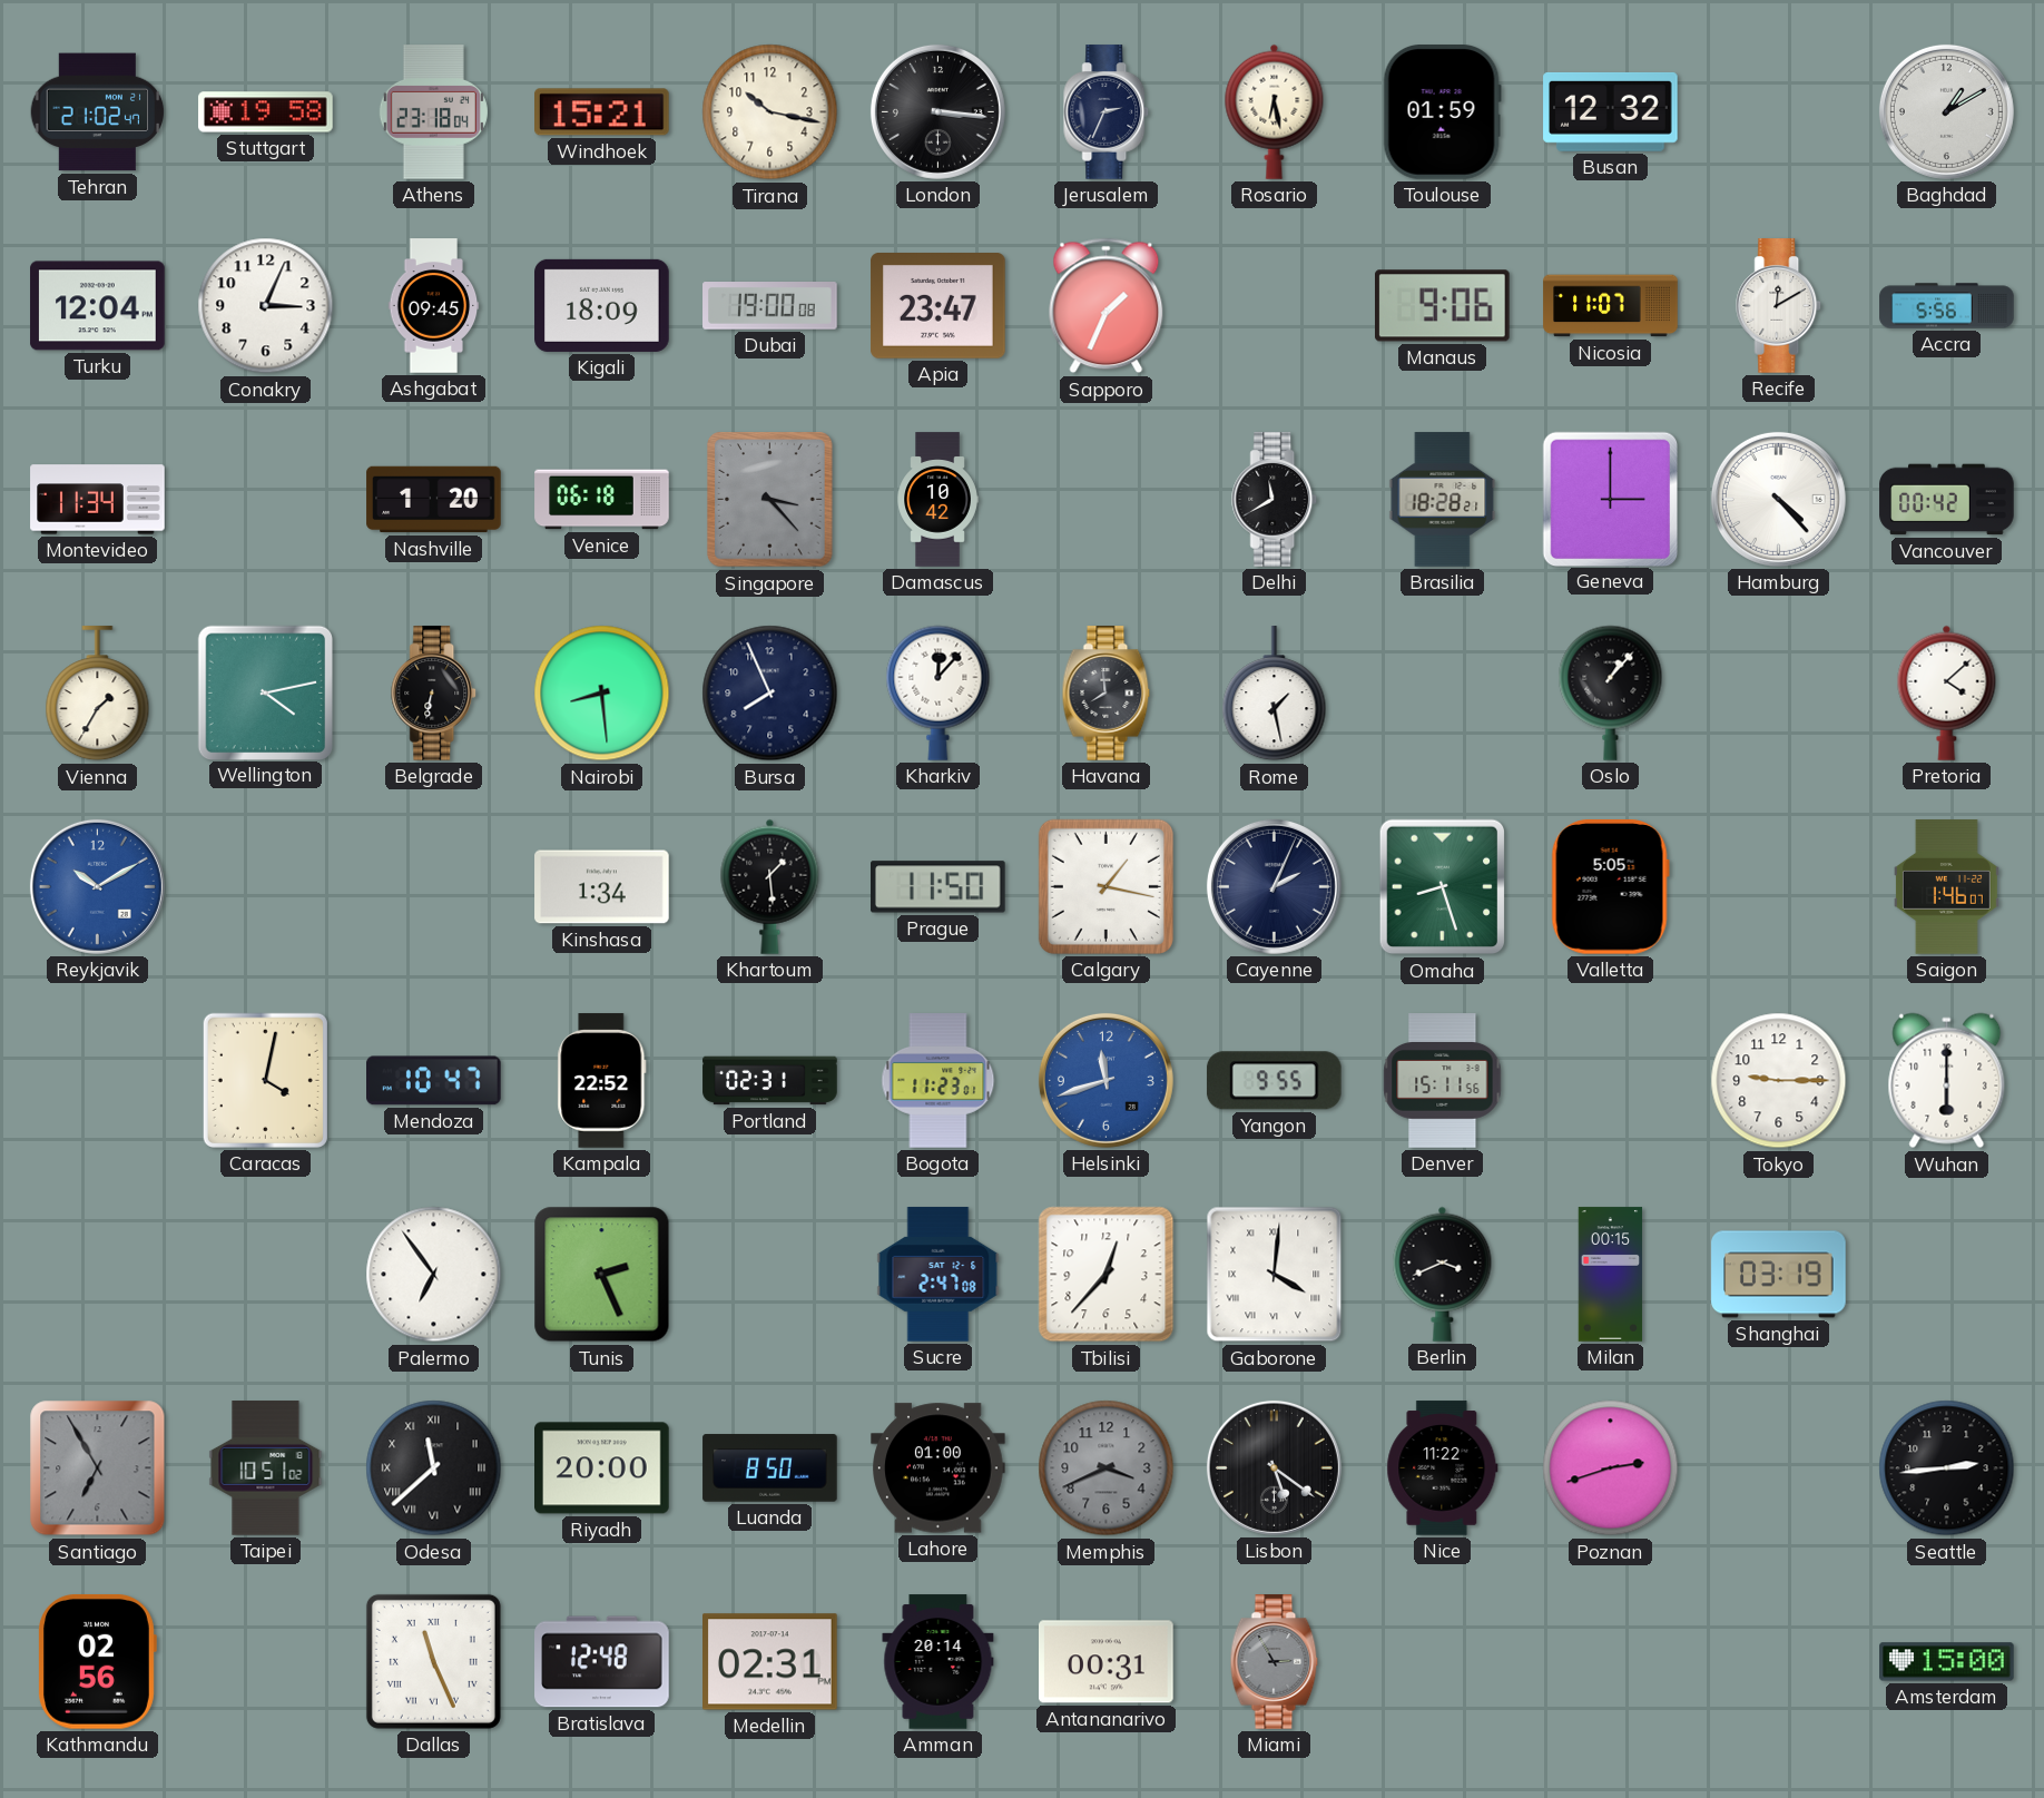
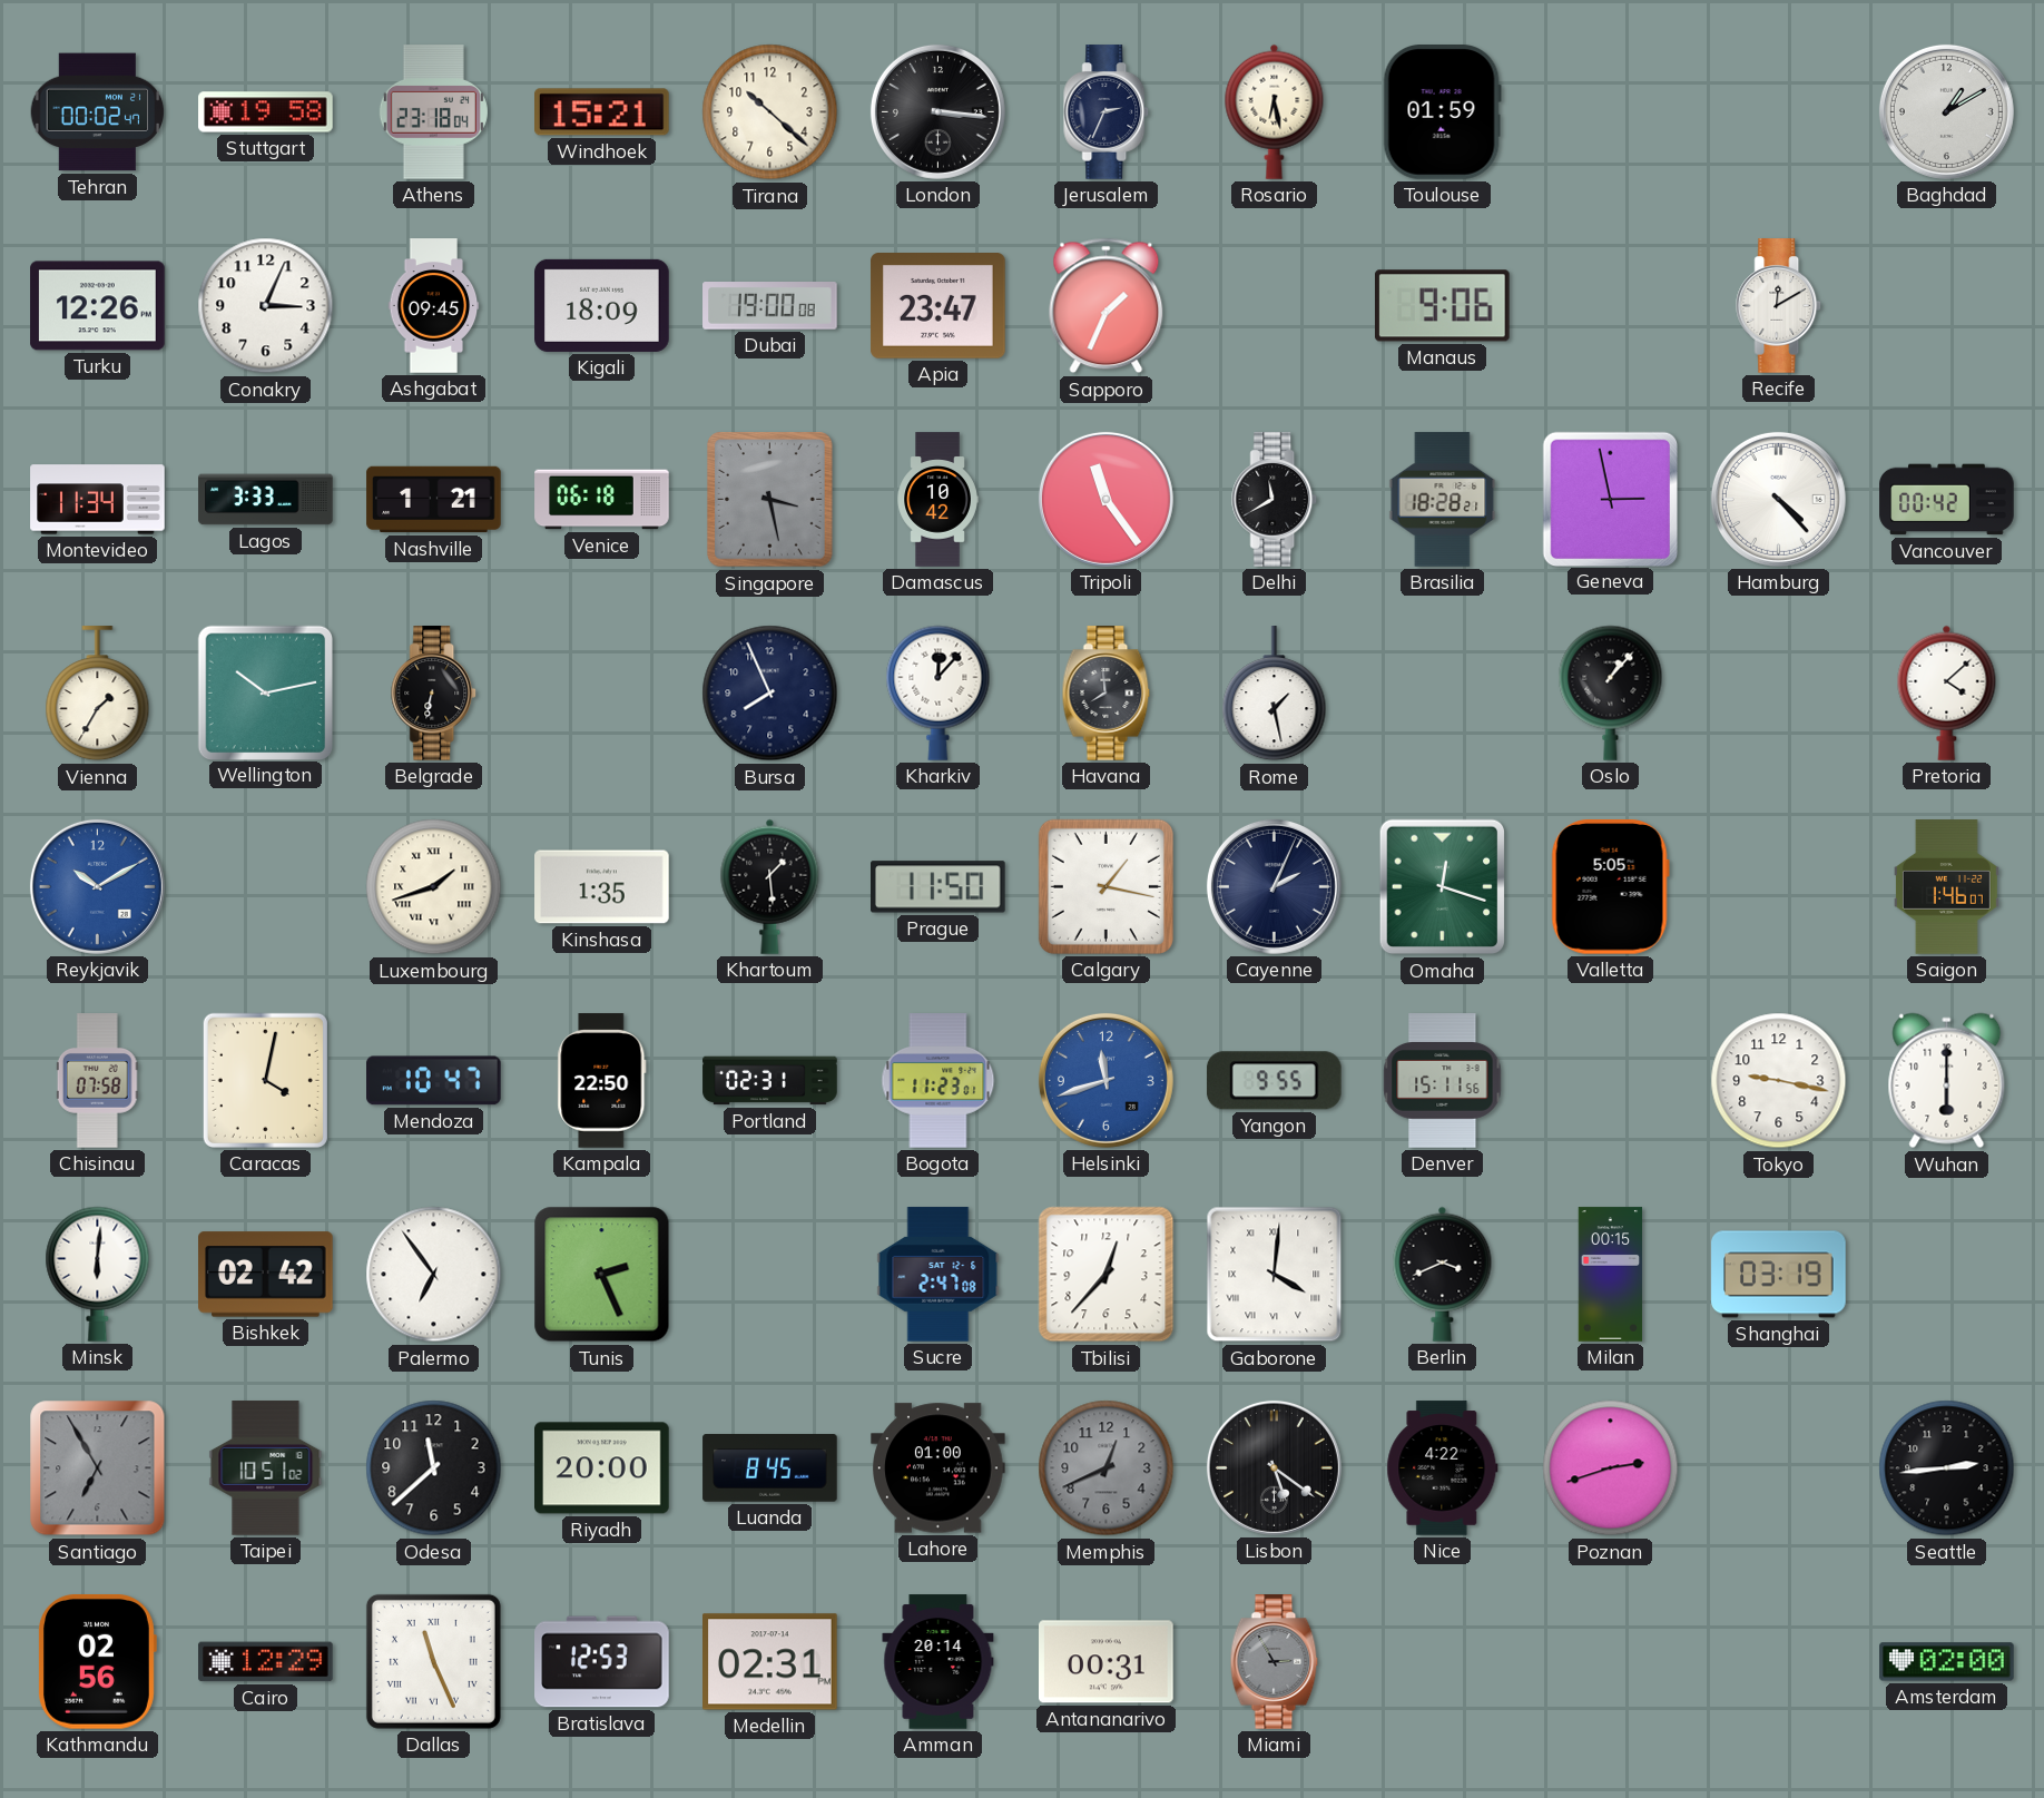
Tehran: 21:02 -> 00:02
Tirana: 10:17 -> 10:22
Busan: 12:32 -> none
Turku: 12:04 -> 12:26
Nicosia: 11:07 -> none
Accra: 5:56 -> none
Lagos: none -> 3:33
Nashville: 1:20 -> 1:21
Singapore: 3:23 -> 3:28
Tripoli: none -> 11:24
Geneva: 3:00 -> 2:58
Wellington: 4:13 -> 10:13
Nairobi: 8:29 -> none
Luxembourg: none -> 1:42
Kinshasa: 1:34 -> 1:35
Omaha: 8:27 -> 12:18
Chisinau: none -> 07:58
Kampala: 22:52 -> 22:50
Tokyo: 9:15 -> 9:17
Minsk: none -> 6:01
Bishkek: none -> 02:42
Odesa numerals: Roman -> Arabic
Luanda: 8:50 -> 8:45
Memphis: 3:41 -> 12:41
Nice: 11:22 -> 4:22
Cairo: none -> 12:29
Bratislava: 12:48 -> 12:53
Amsterdam: 15:00 -> 02:00
